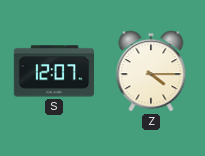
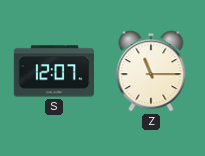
Z: 4:15 -> 11:15
